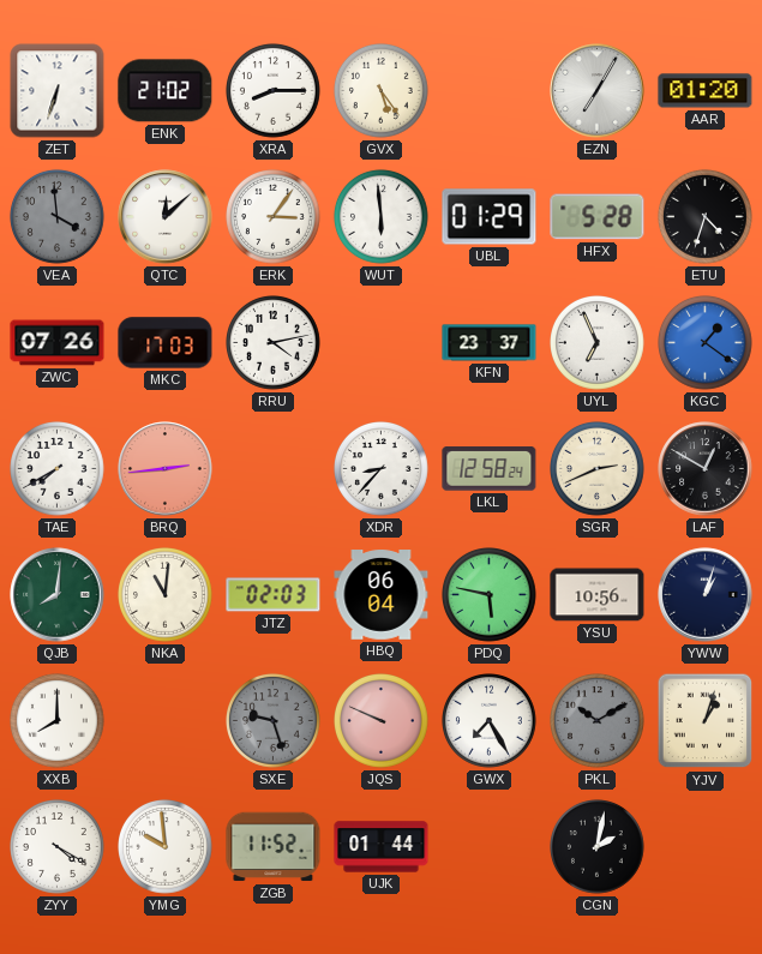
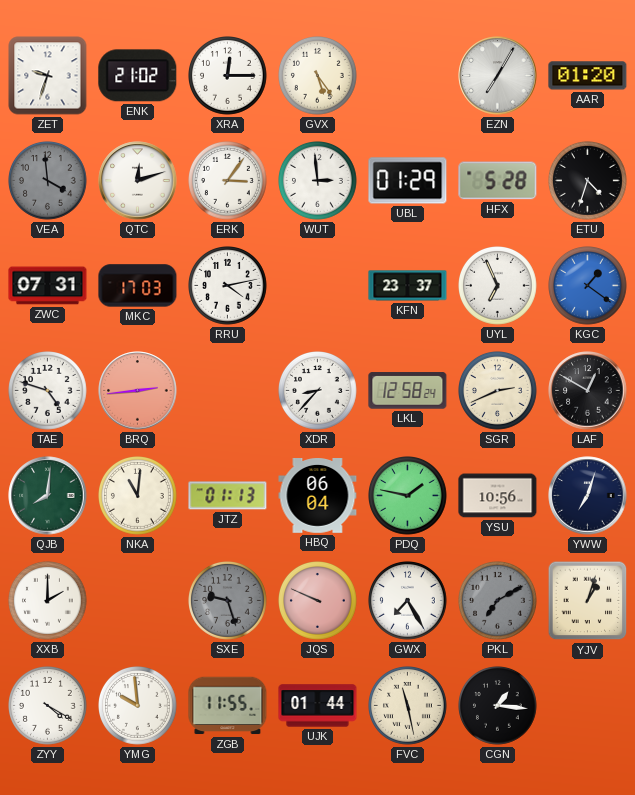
ZET: 6:33 -> 9:33
XRA: 8:15 -> 12:15
QTC: 12:08 -> 12:12
WUT: 5:59 -> 2:59
ZWC: 07:26 -> 07:31
TAE: 7:40 -> 4:48
JTZ: 02:03 -> 01:13
PDQ: 5:47 -> 1:47
YWW: 1:03 -> 7:03
XXB: 8:00 -> 2:00
PKL: 10:10 -> 7:10
ZGB: 11:52 -> 11:55
FVC: none -> 11:28
CGN: 2:02 -> 1:16
